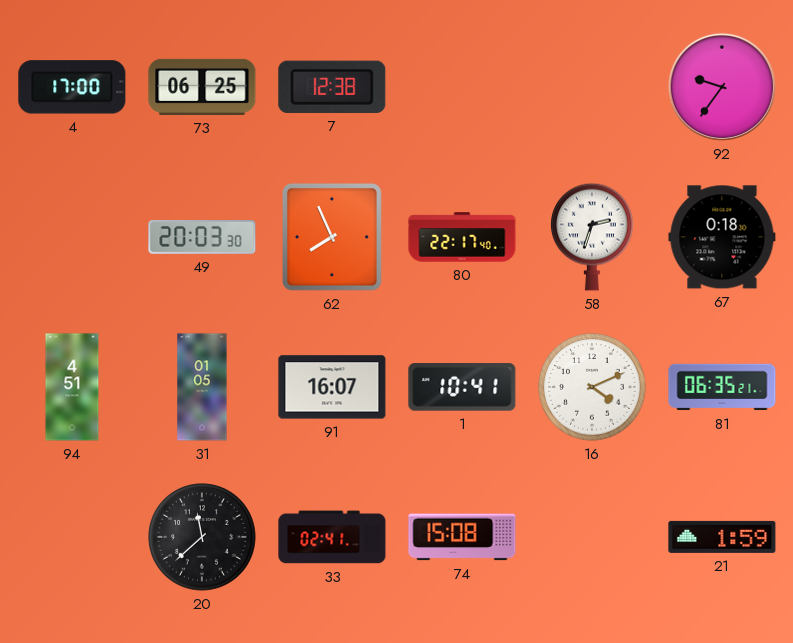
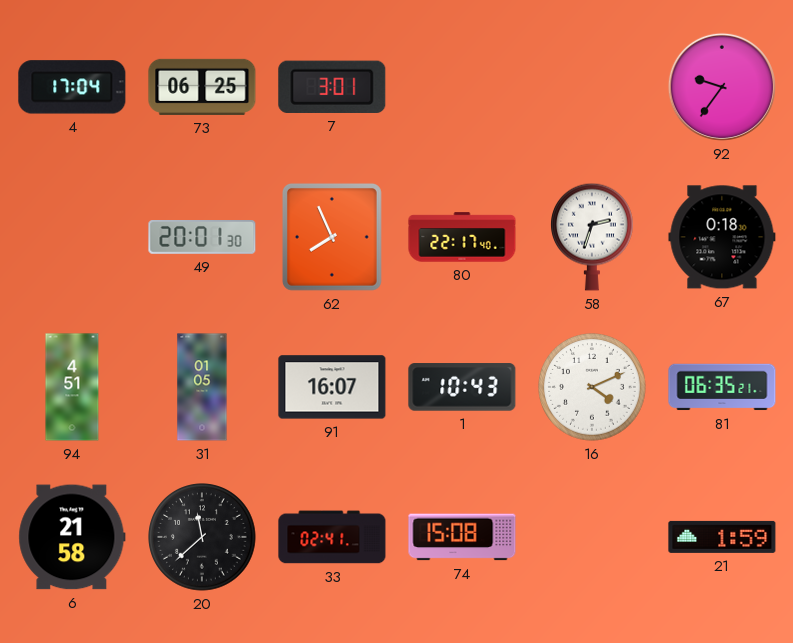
4: 17:00 -> 17:04
7: 12:38 -> 3:01
49: 20:03 -> 20:01
1: 10:41 -> 10:43
6: none -> 21:58
